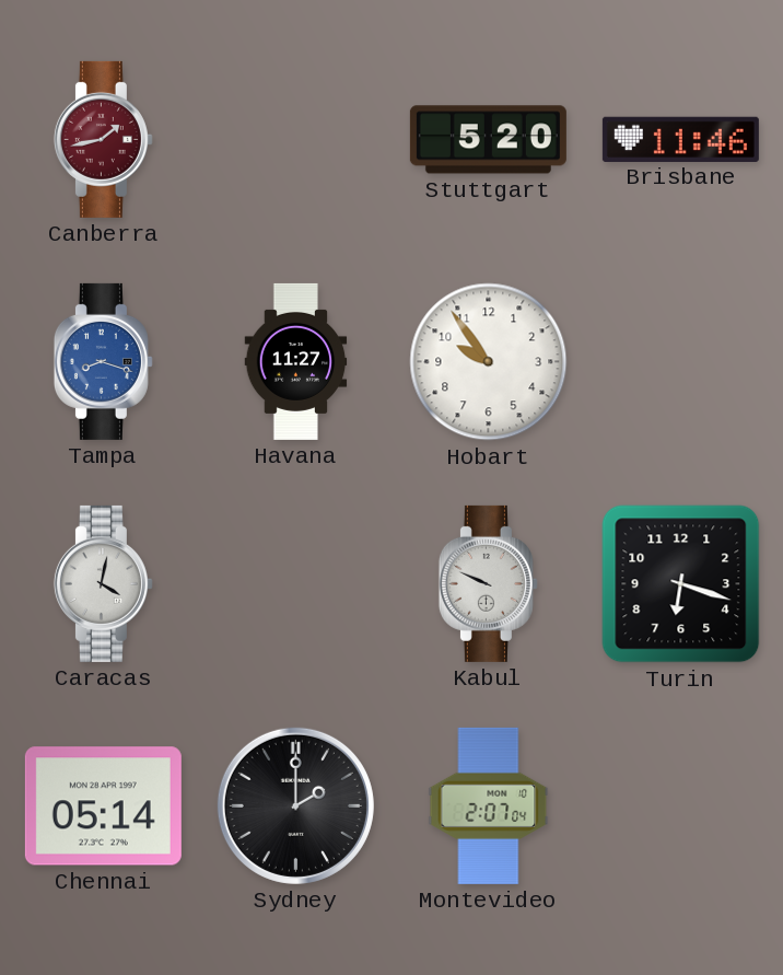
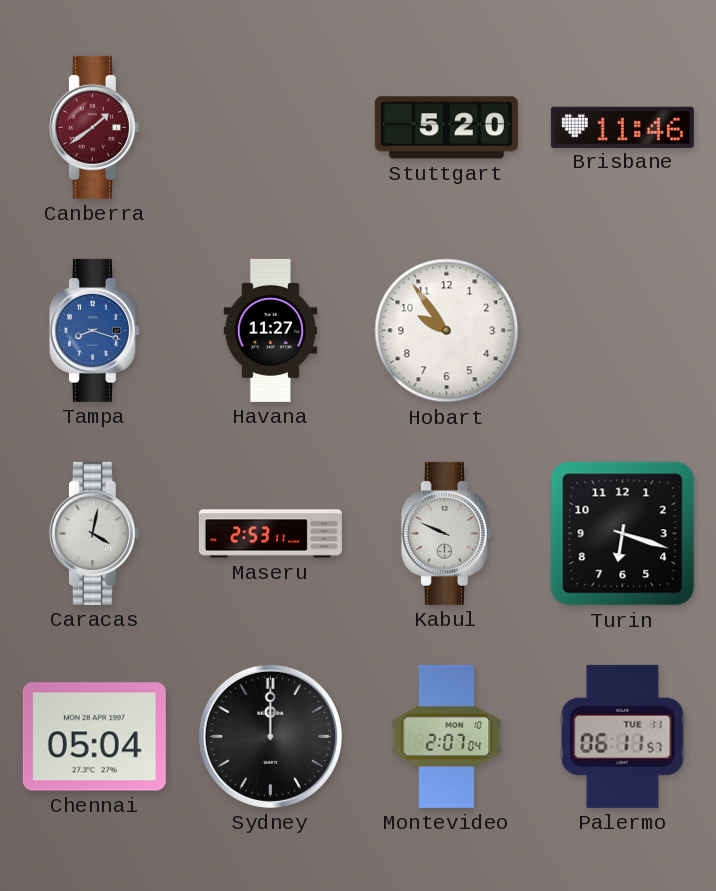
Canberra: 1:43 -> 1:39
Maseru: none -> 2:53
Chennai: 05:14 -> 05:04
Sydney: 2:00 -> 12:00
Palermo: none -> 06:11
